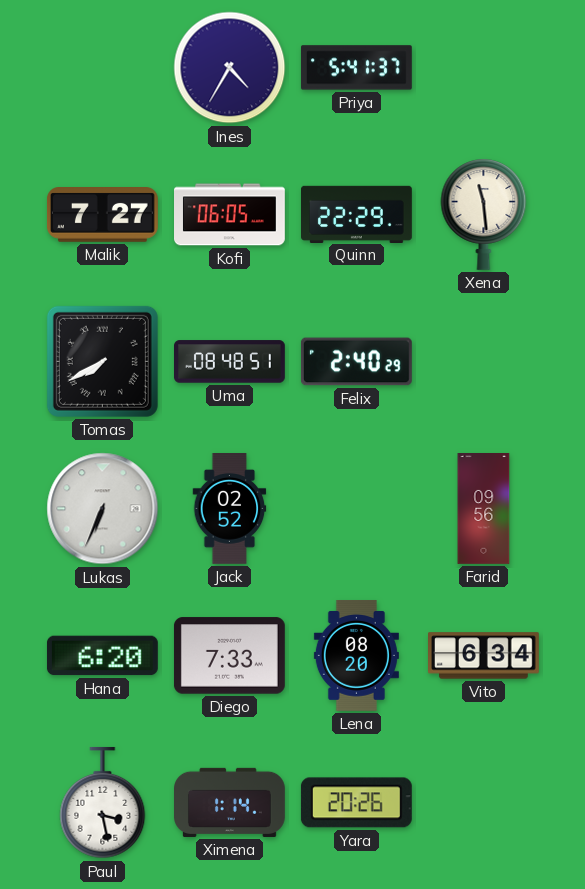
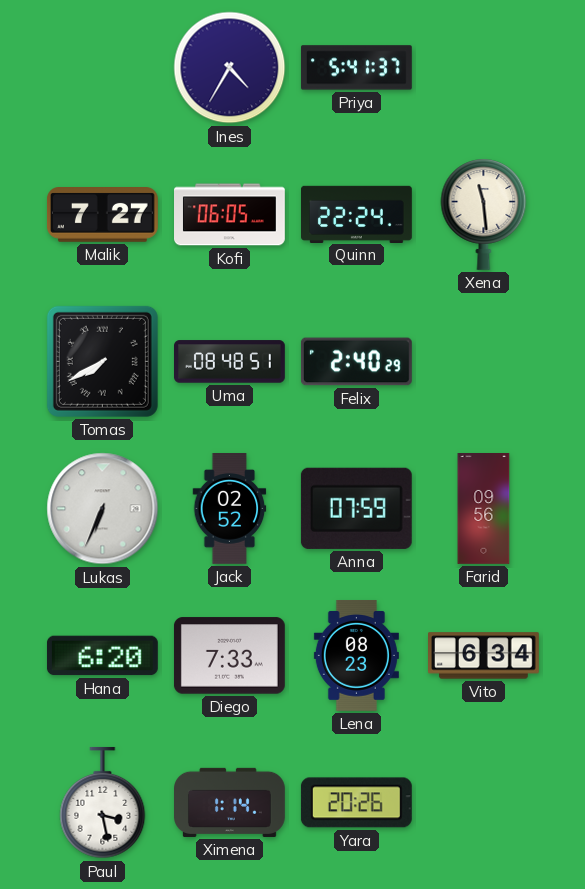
Quinn: 22:29 -> 22:24
Anna: none -> 07:59
Lena: 08:20 -> 08:23
